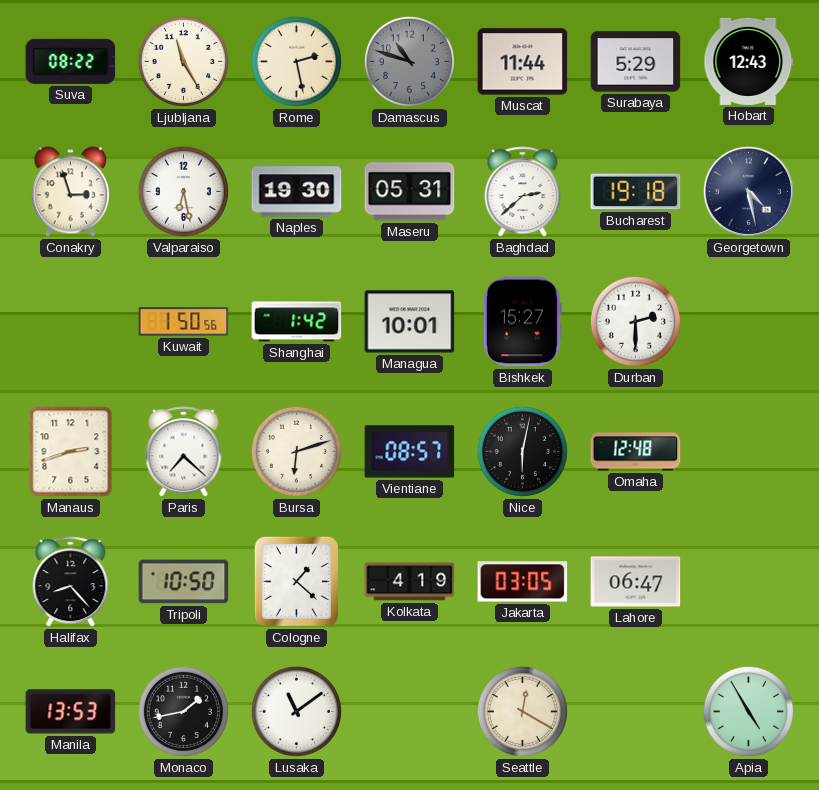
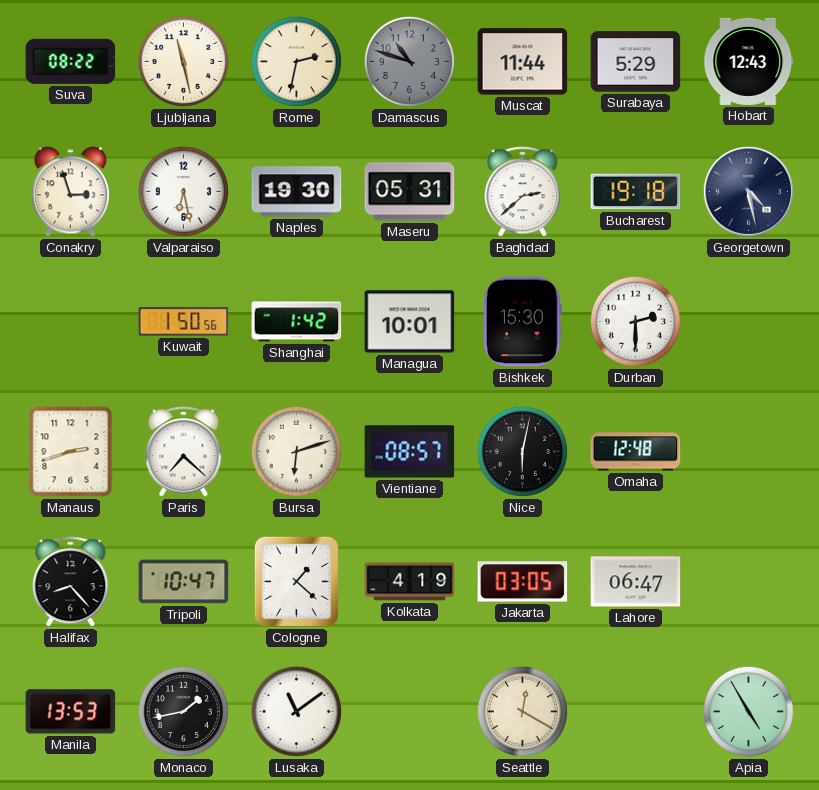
Ljubljana: 11:25 -> 11:28
Rome: 2:28 -> 2:32
Bishkek: 15:27 -> 15:30
Tripoli: 10:50 -> 10:47
